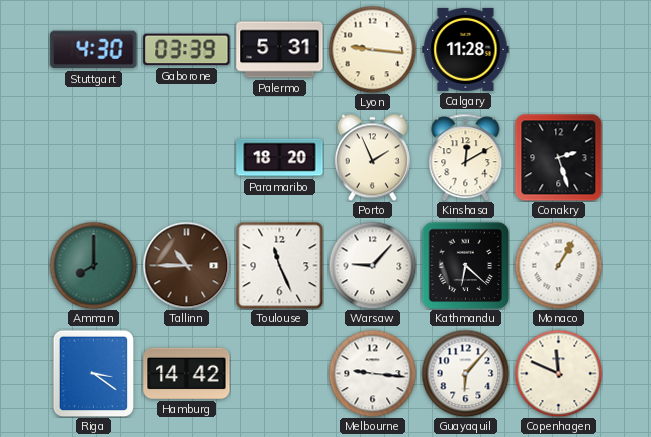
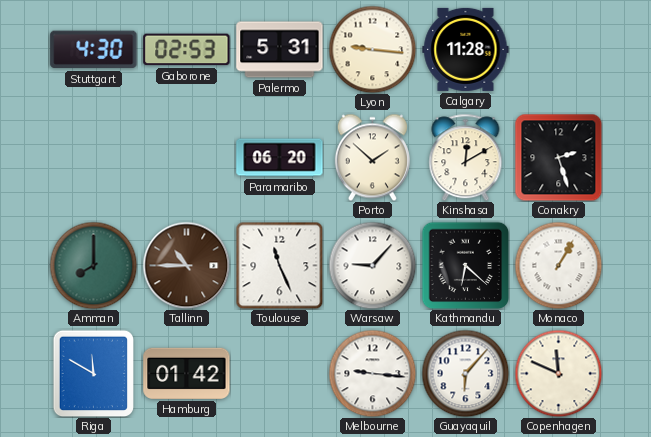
Gaborone: 03:39 -> 02:53
Paramaribo: 18:20 -> 06:20
Porto: 1:56 -> 1:52
Riga: 3:21 -> 11:50
Hamburg: 14:42 -> 01:42
